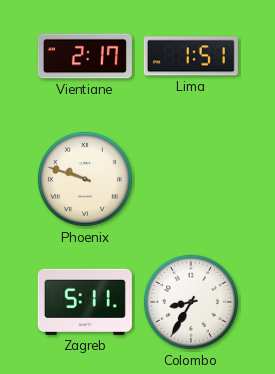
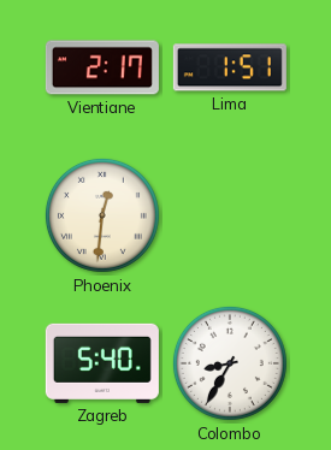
Phoenix: 9:48 -> 12:31
Zagreb: 5:11 -> 5:40
